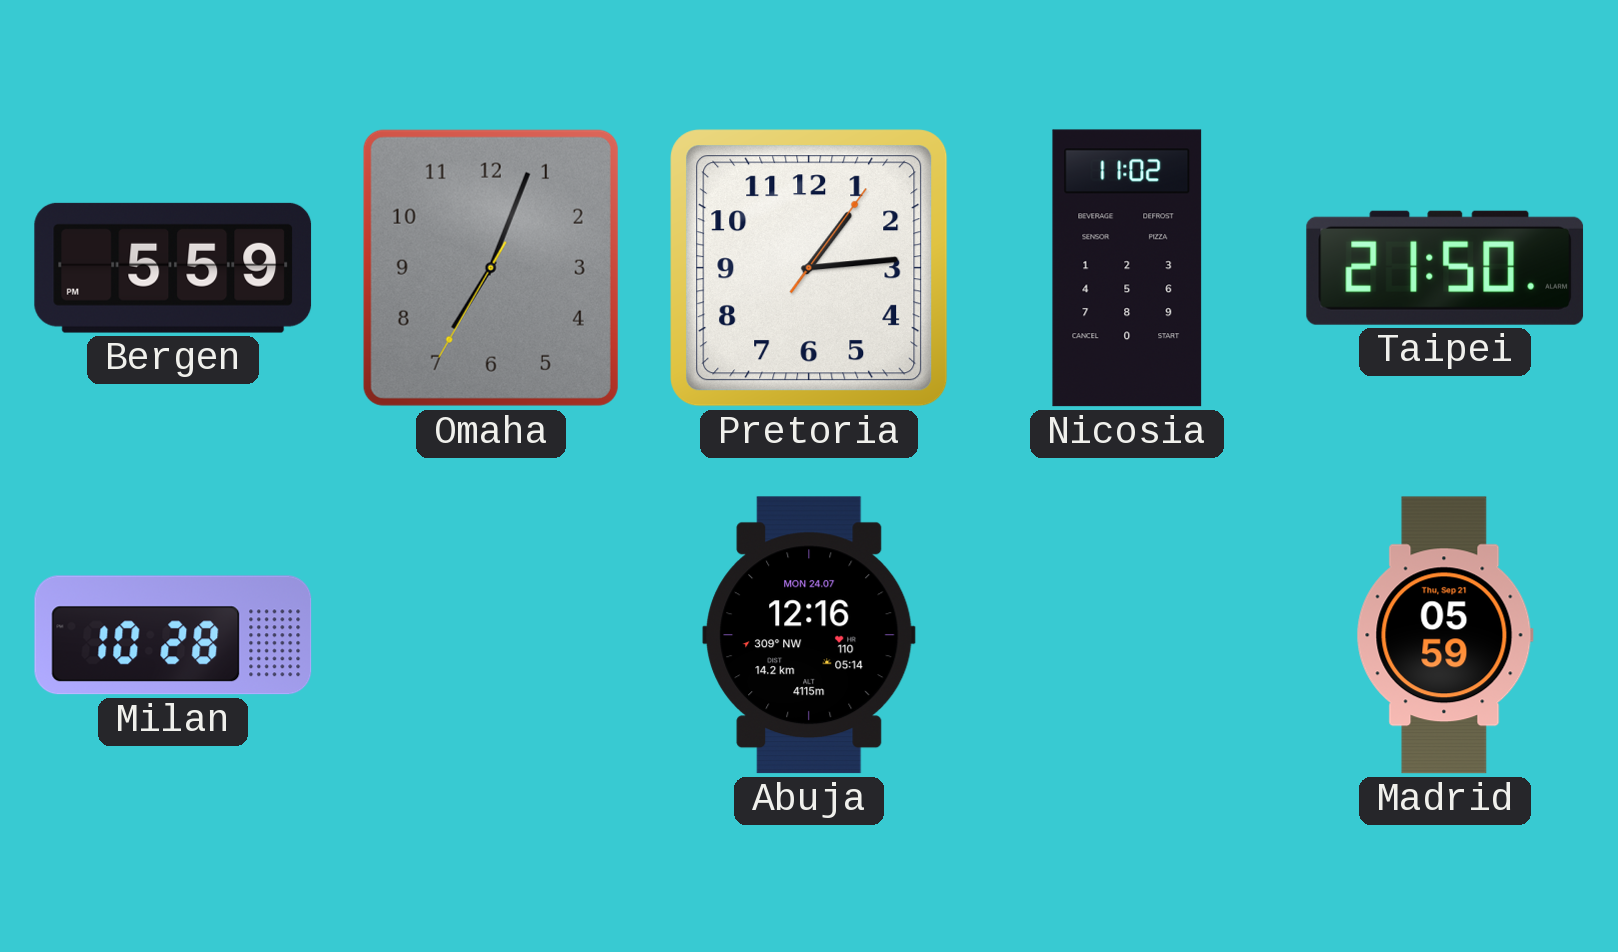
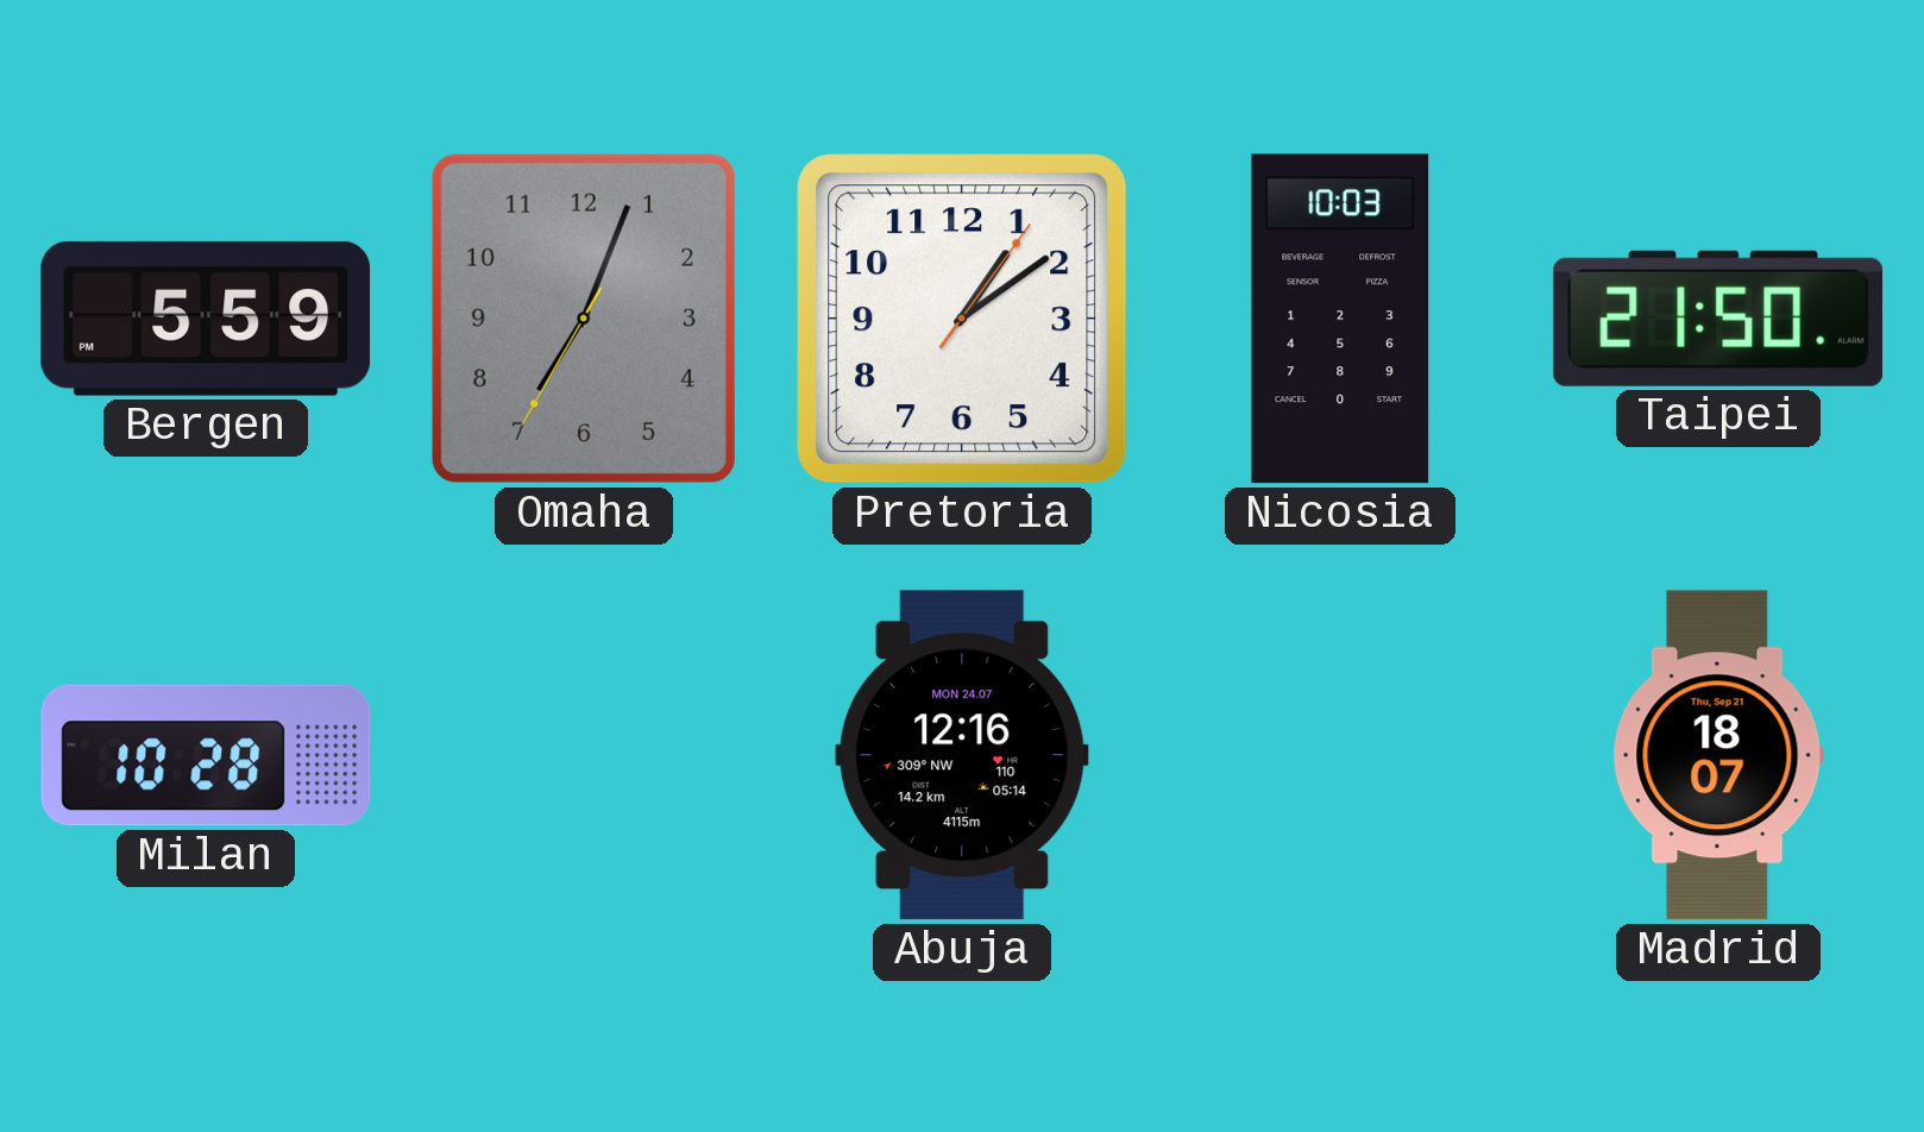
Pretoria: 1:14 -> 1:09
Nicosia: 11:02 -> 10:03
Madrid: 05:59 -> 18:07
